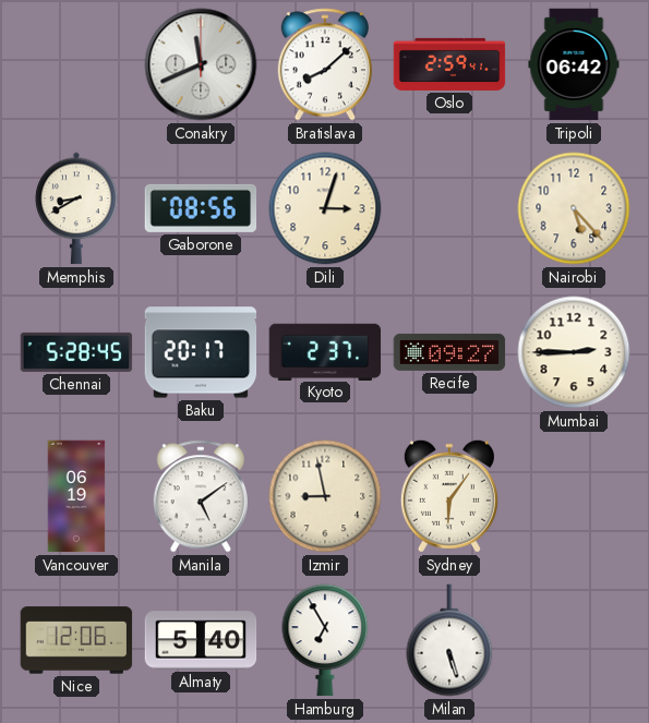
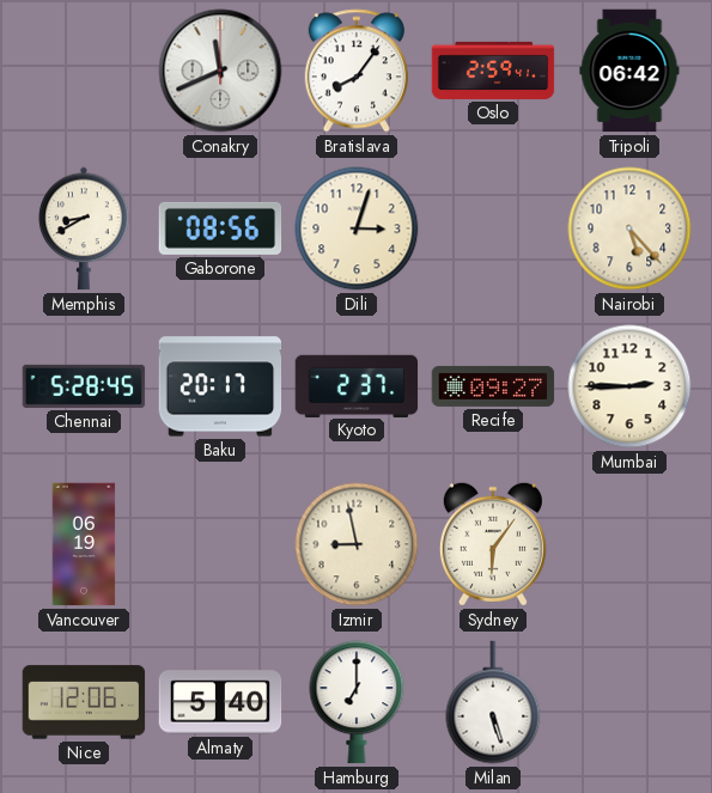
Bratislava: 8:08 -> 8:06
Manila: 5:09 -> none
Hamburg: 6:55 -> 7:00
